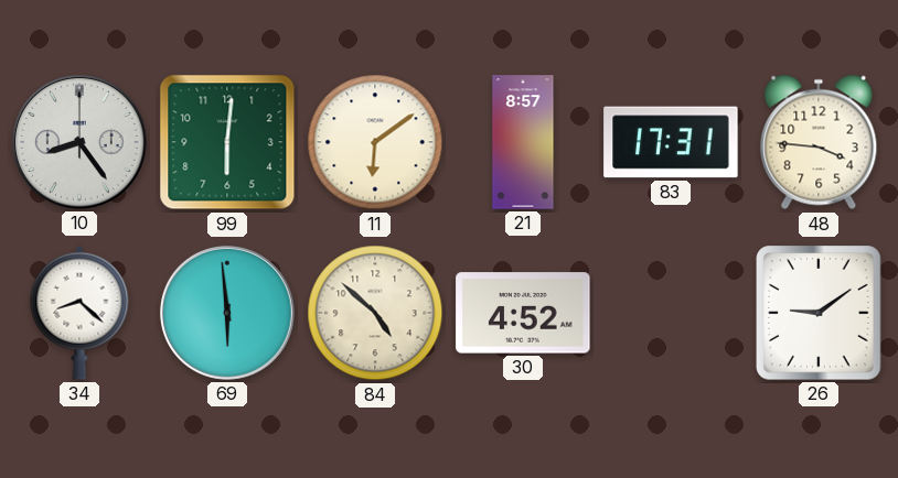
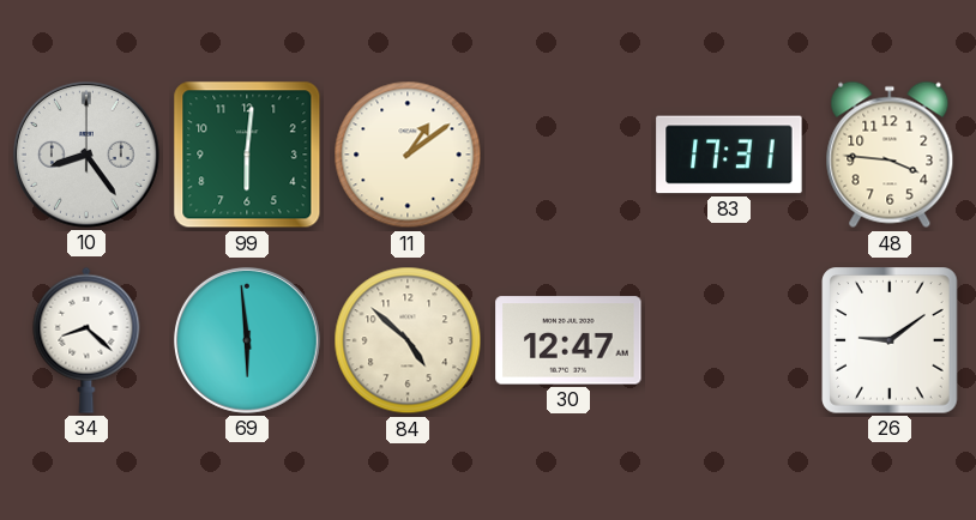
11: 6:09 -> 1:09
21: 8:57 -> none
30: 4:52 -> 12:47
